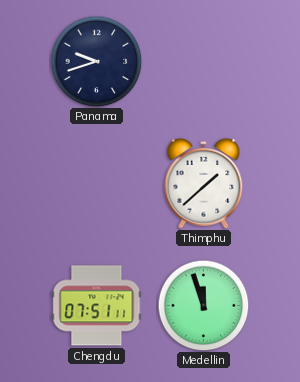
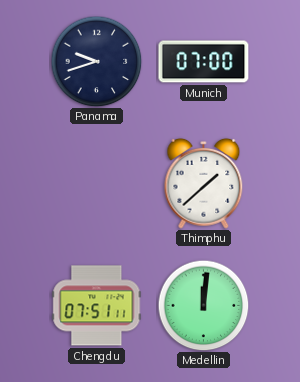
Munich: none -> 07:00
Medellin: 11:57 -> 12:01
